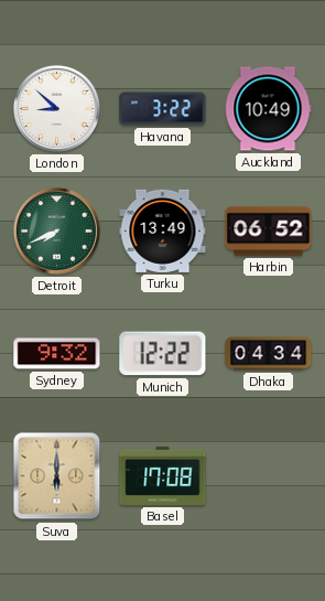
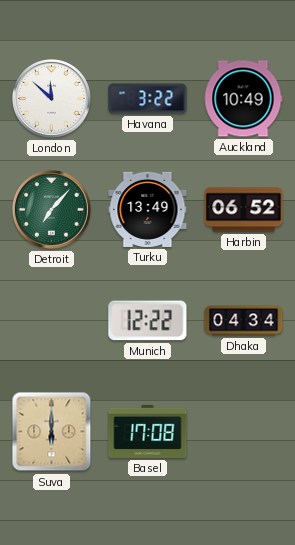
London: 8:52 -> 11:52
Detroit: 7:41 -> 7:07
Sydney: 9:32 -> none
